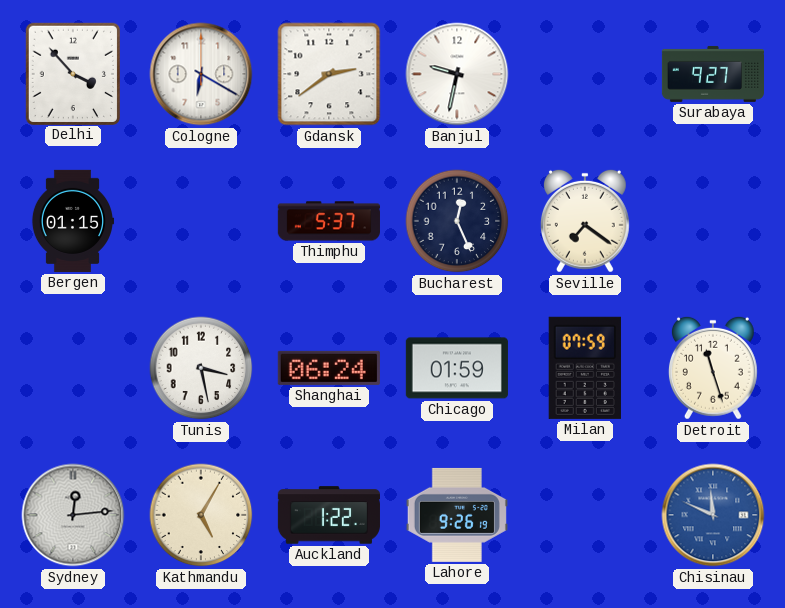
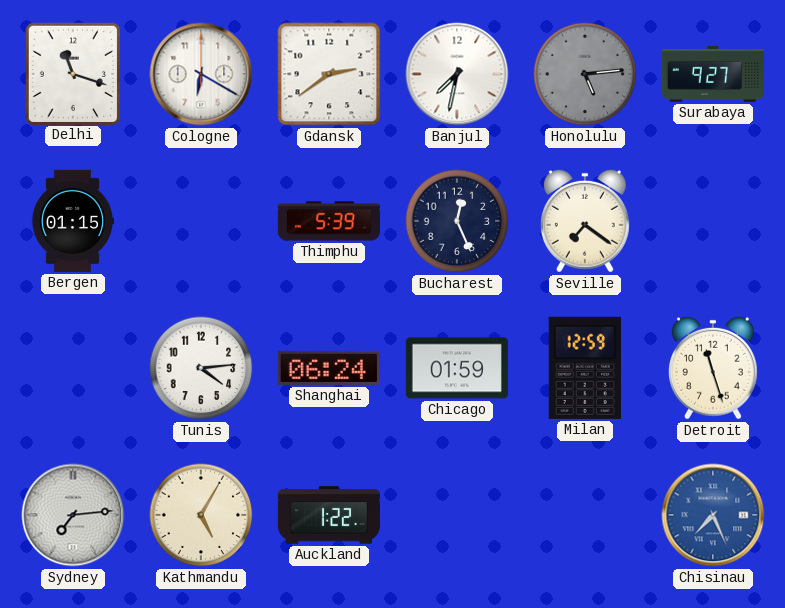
Delhi: 3:53 -> 11:18
Banjul: 9:32 -> 7:32
Honolulu: none -> 5:14
Thimphu: 5:37 -> 5:39
Tunis: 3:28 -> 4:14
Milan: 07:59 -> 12:59
Sydney: 12:14 -> 7:14
Lahore: 9:26 -> none
Chisinau: 11:49 -> 7:26
